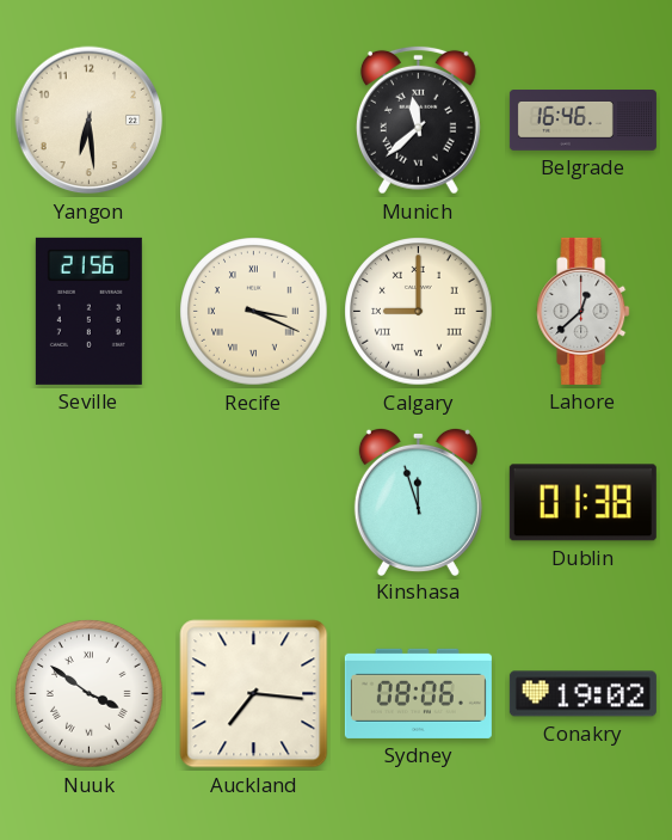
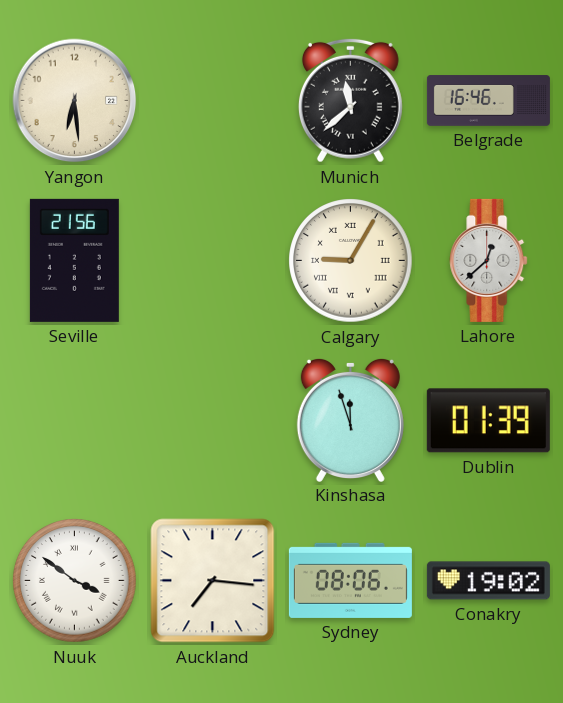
Recife: 3:19 -> none
Calgary: 9:00 -> 9:05
Dublin: 01:38 -> 01:39
